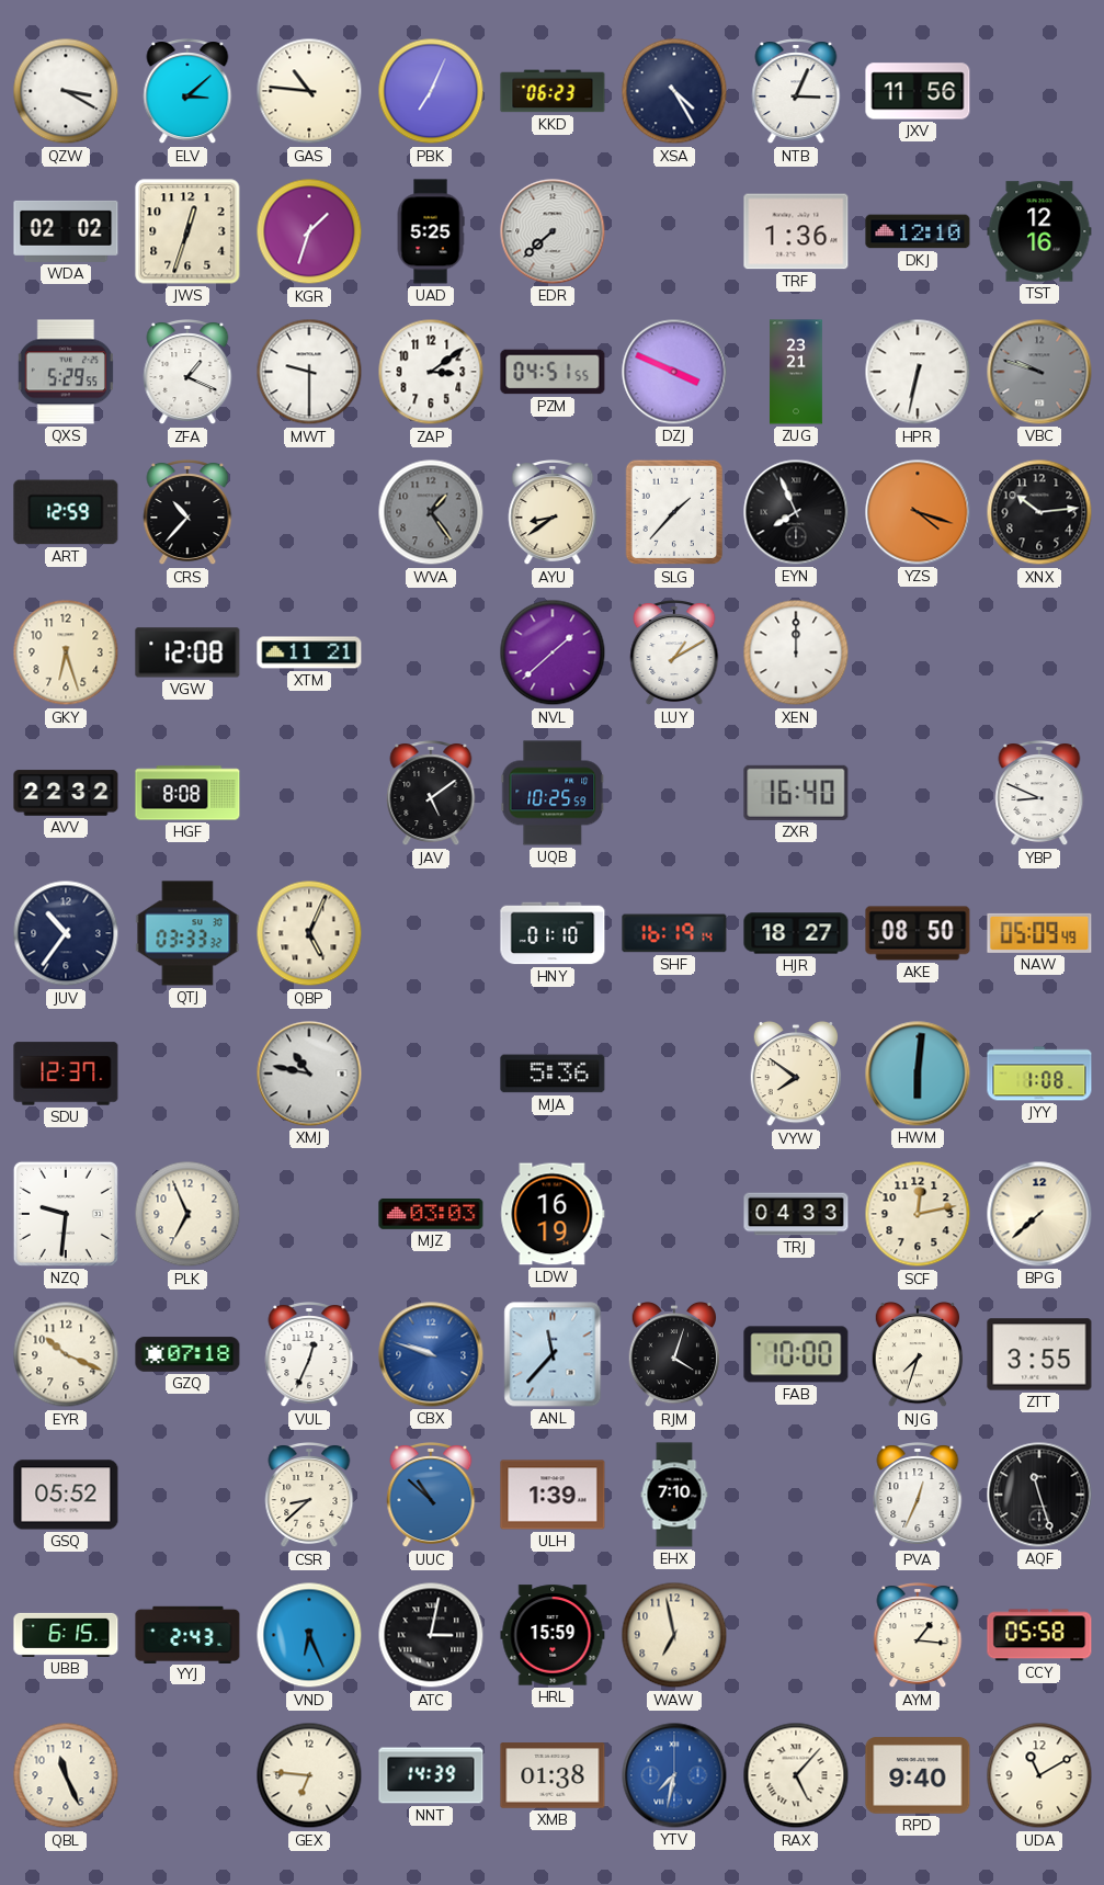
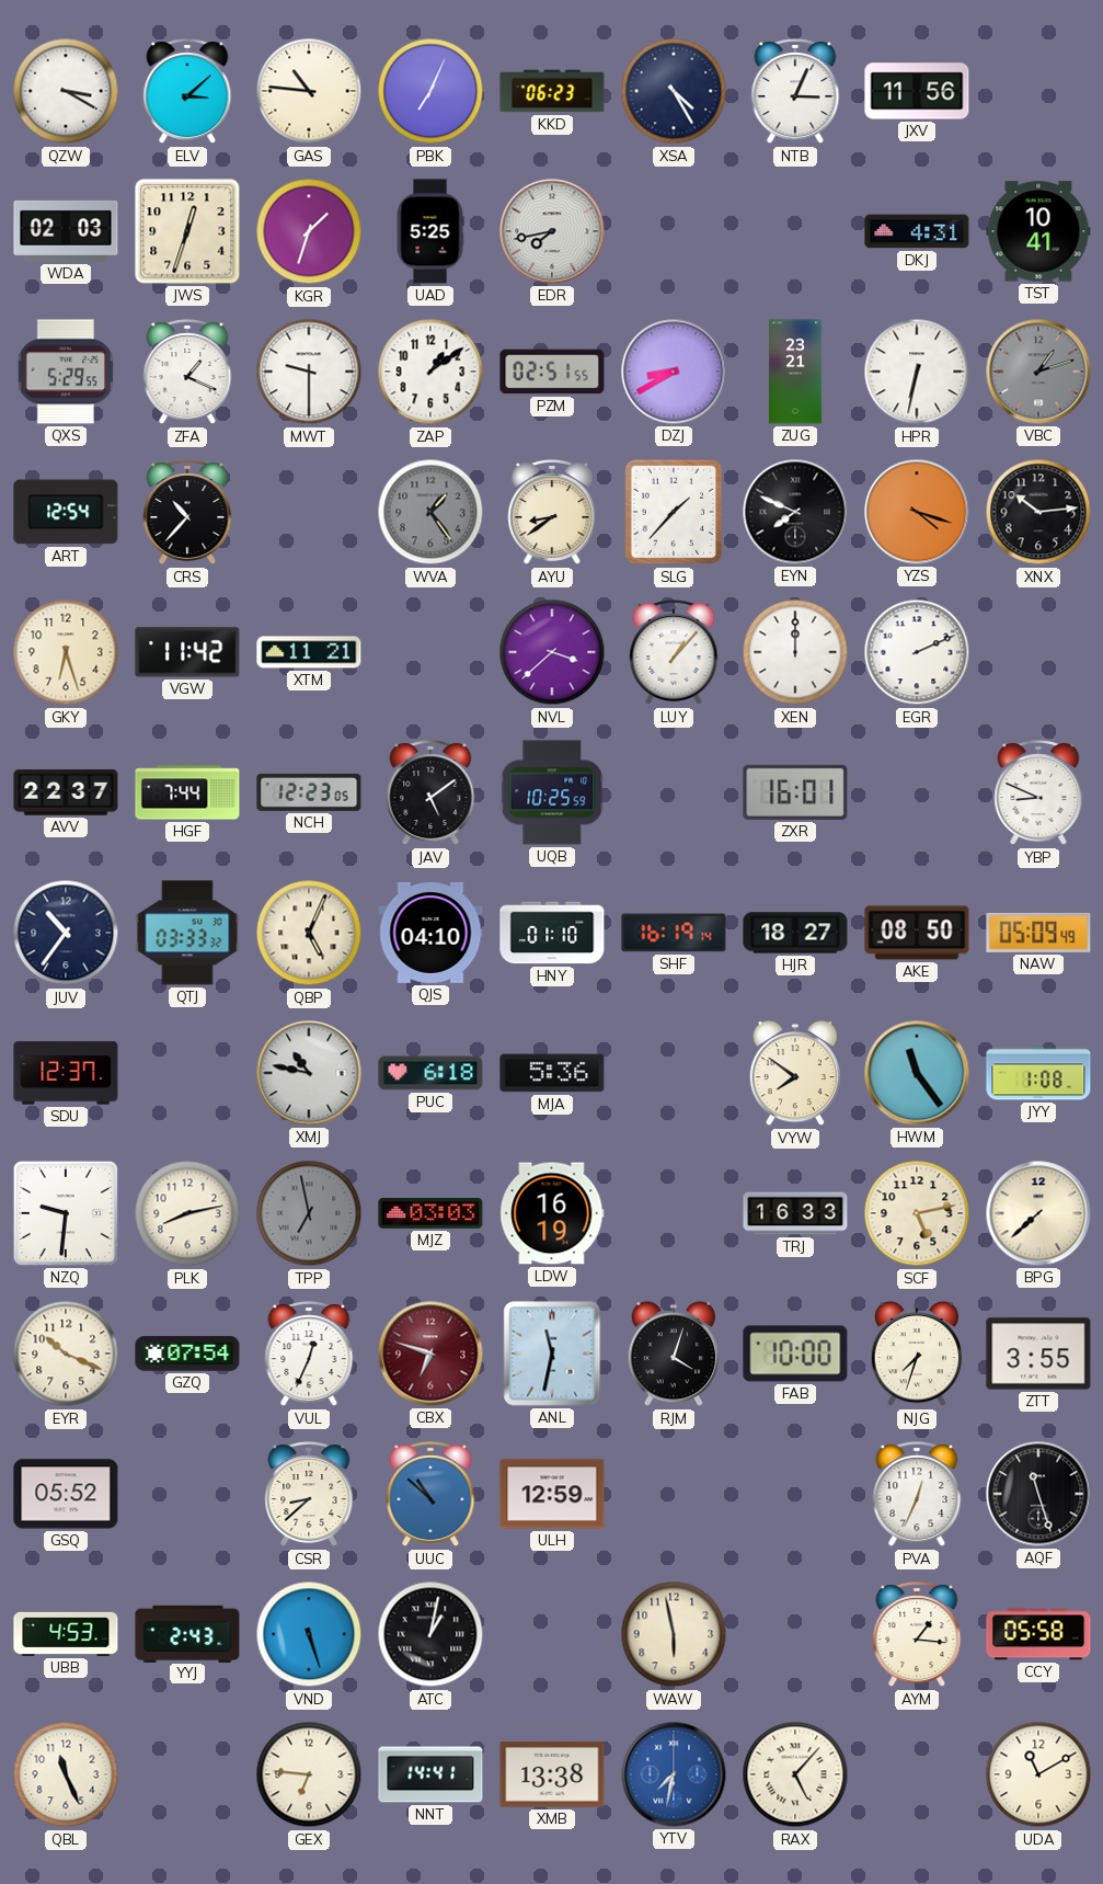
WDA: 02:02 -> 02:03
EDR: 7:38 -> 7:43
TRF: 1:36 -> none
DKJ: 12:10 -> 4:31
TST: 12:16 -> 10:41
ZAP: 3:09 -> 1:09
PZM: 04:51 -> 02:51
DZJ: 3:49 -> 8:40
VBC: 9:48 -> 1:12
ART: 12:59 -> 12:54
EYN: 7:56 -> 7:49
VGW: 12:08 -> 11:42
NVL: 1:38 -> 3:38
LUY: 1:10 -> 1:07
EGR: none -> 2:11
AVV: 22:32 -> 22:37
HGF: 8:08 -> 7:44
NCH: none -> 12:23
ZXR: 16:40 -> 16:01
QJS: none -> 04:10
PUC: none -> 6:18
HWM: 6:01 -> 11:24
PLK: 6:56 -> 8:13
TPP: none -> 6:58
TRJ: 04:33 -> 16:33
SCF: 12:13 -> 5:13
GZQ: 07:18 -> 07:54
CBX: 9:48 -> 6:48
CBX dial: blue -> burgundy
ANL: 11:37 -> 11:32
ULH: 1:39 -> 12:59
EHX: 7:10 -> none
UBB: 6:15 -> 4:53
VND: 6:26 -> 5:27
ATC: 3:02 -> 1:02
HRL: 15:59 -> none
WAW: 6:58 -> 5:58
NNT: 14:39 -> 14:41
XMB: 01:38 -> 13:38
RPD: 9:40 -> none
